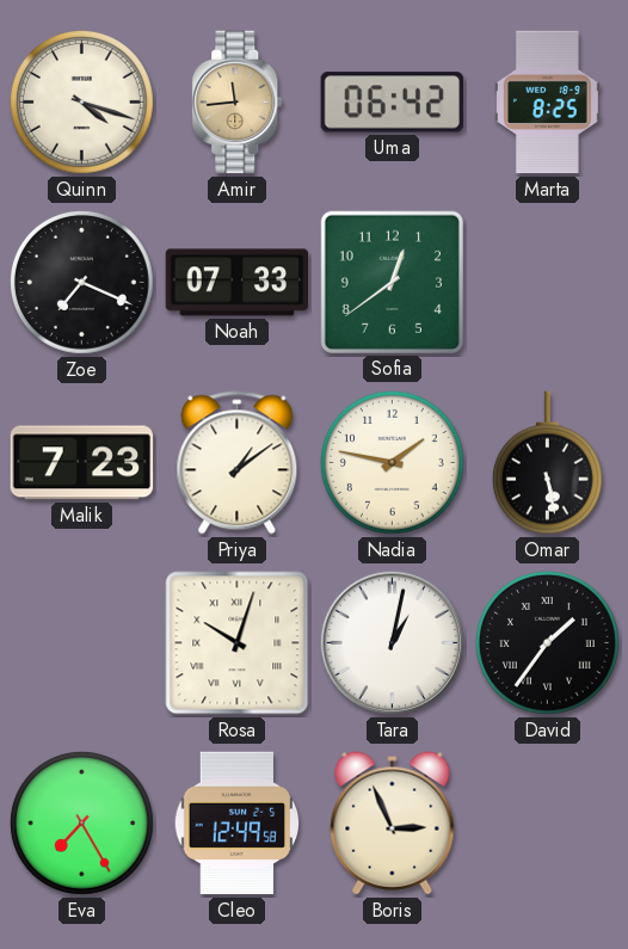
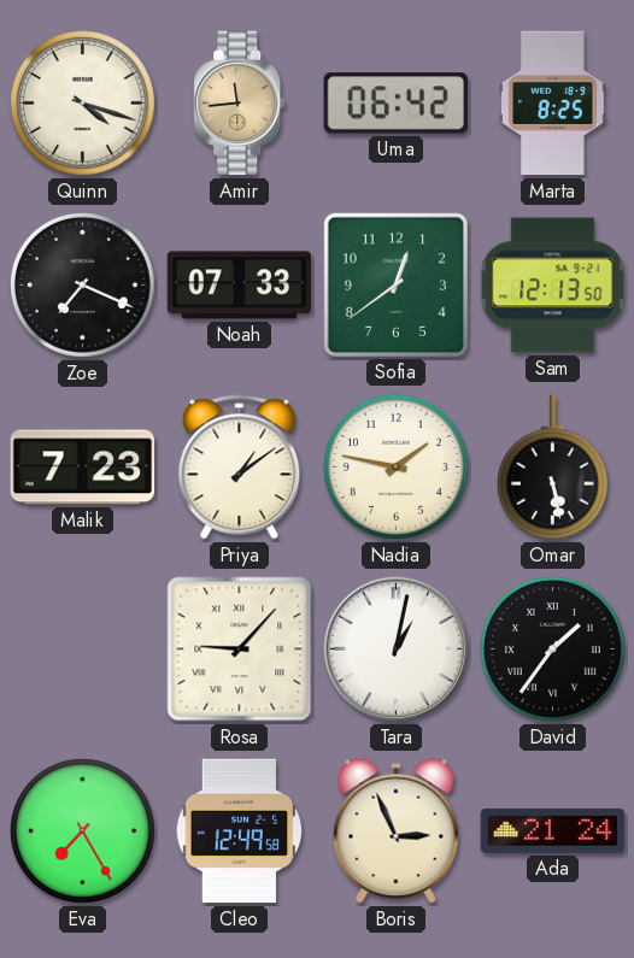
Sam: none -> 12:13
Rosa: 10:03 -> 9:07
Ada: none -> 21:24
